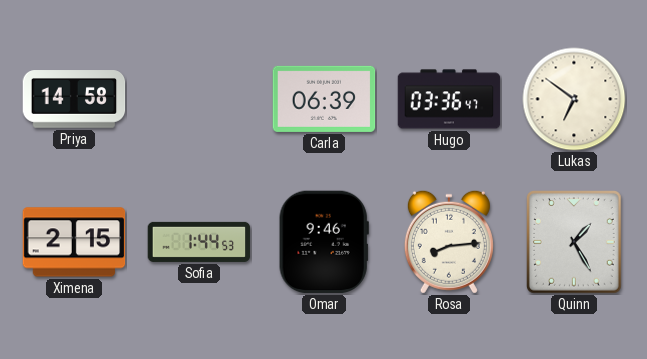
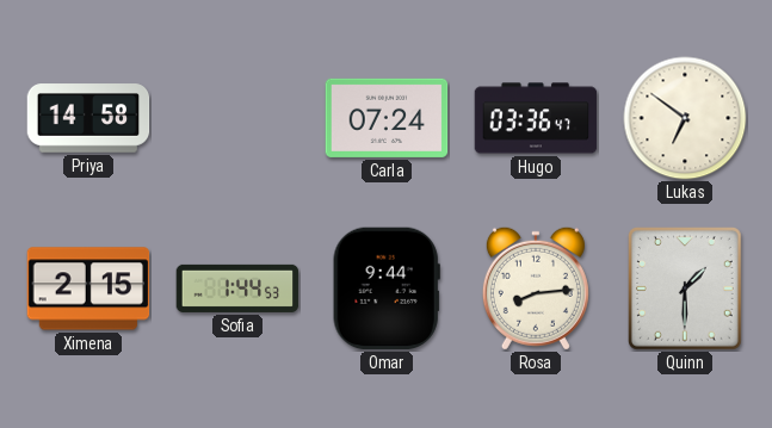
Carla: 06:39 -> 07:24
Omar: 9:46 -> 9:44
Quinn: 1:25 -> 1:30
